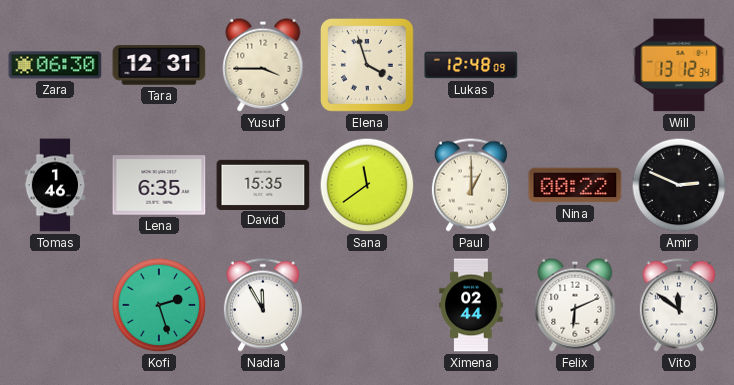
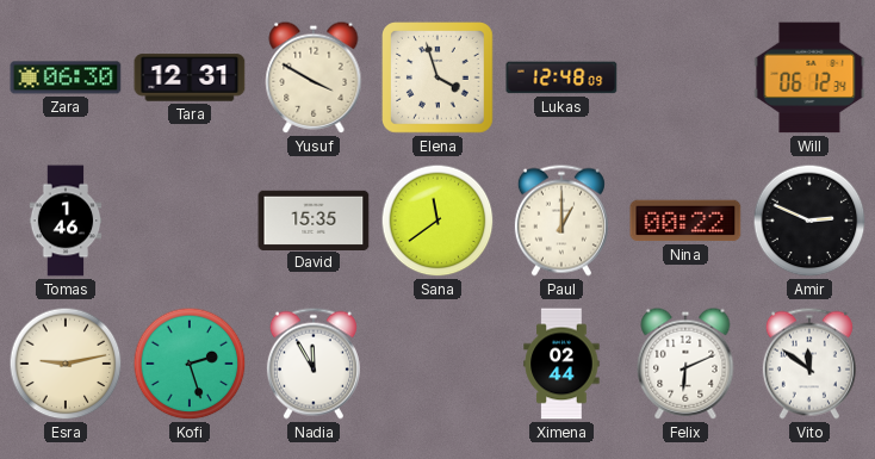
Yusuf: 3:45 -> 3:50
Will: 13:12 -> 06:12
Lena: 6:35 -> none
Esra: none -> 9:13
